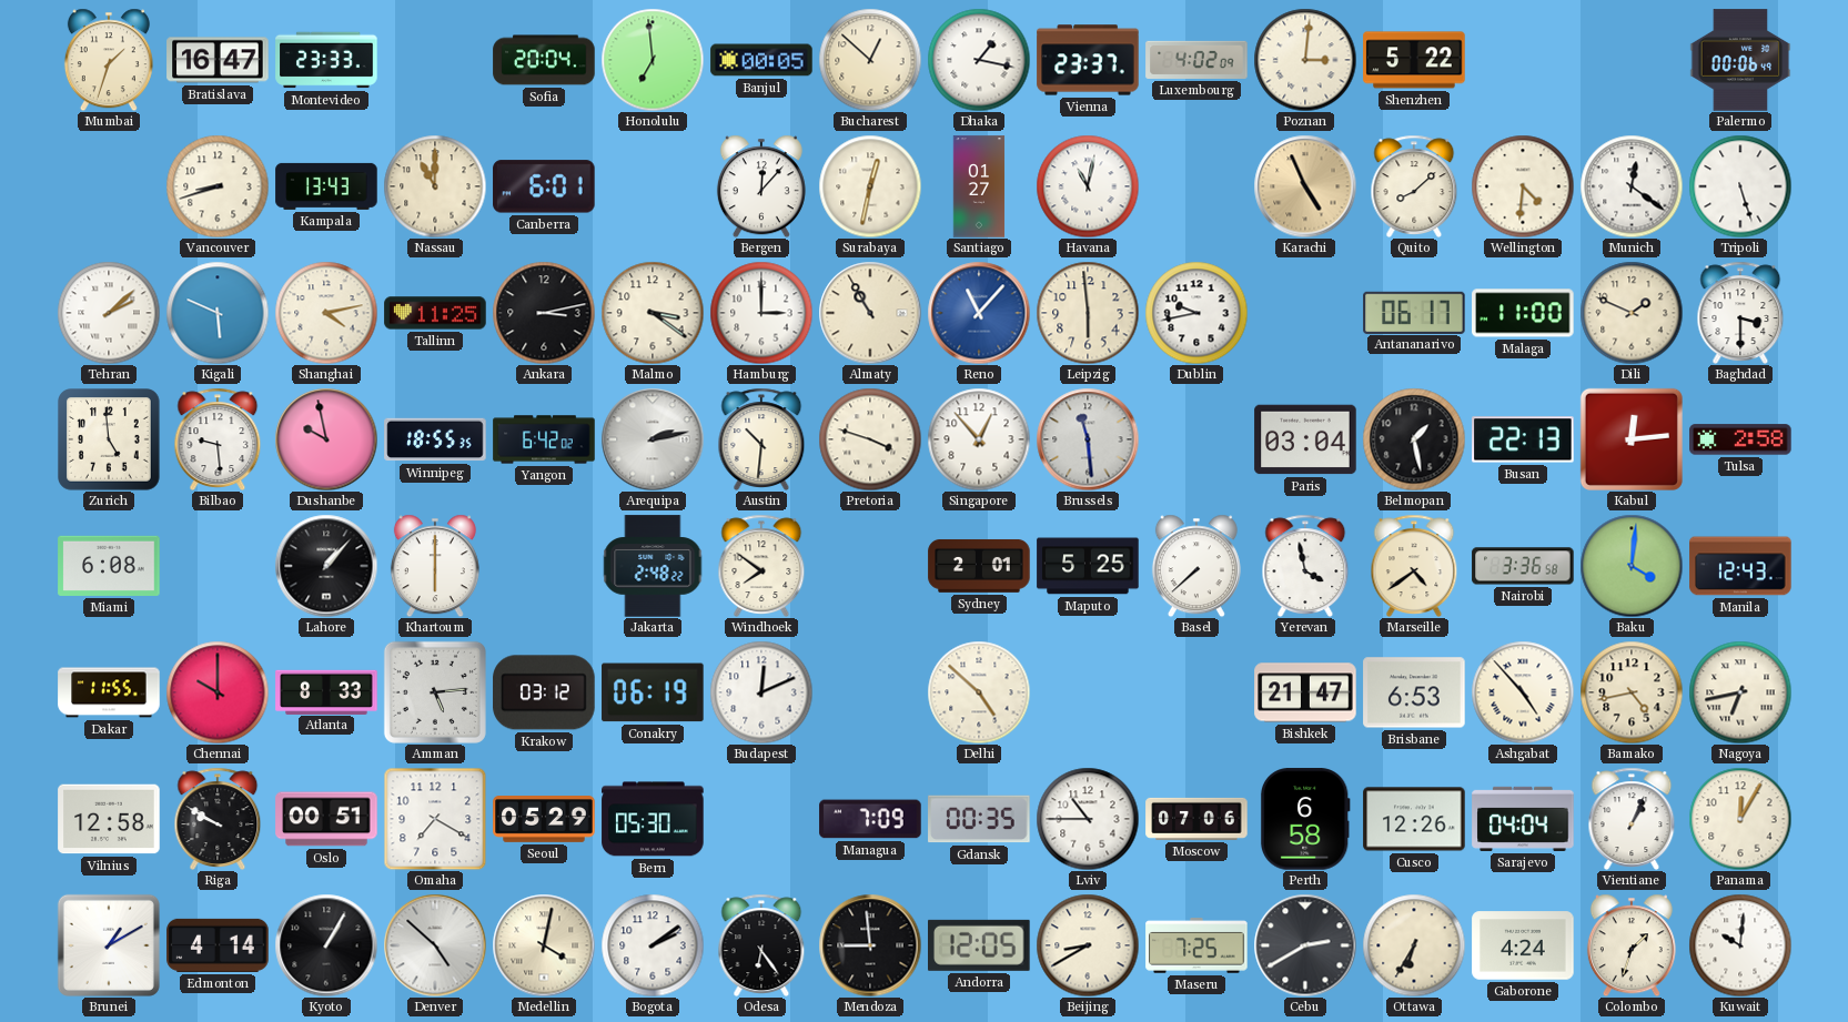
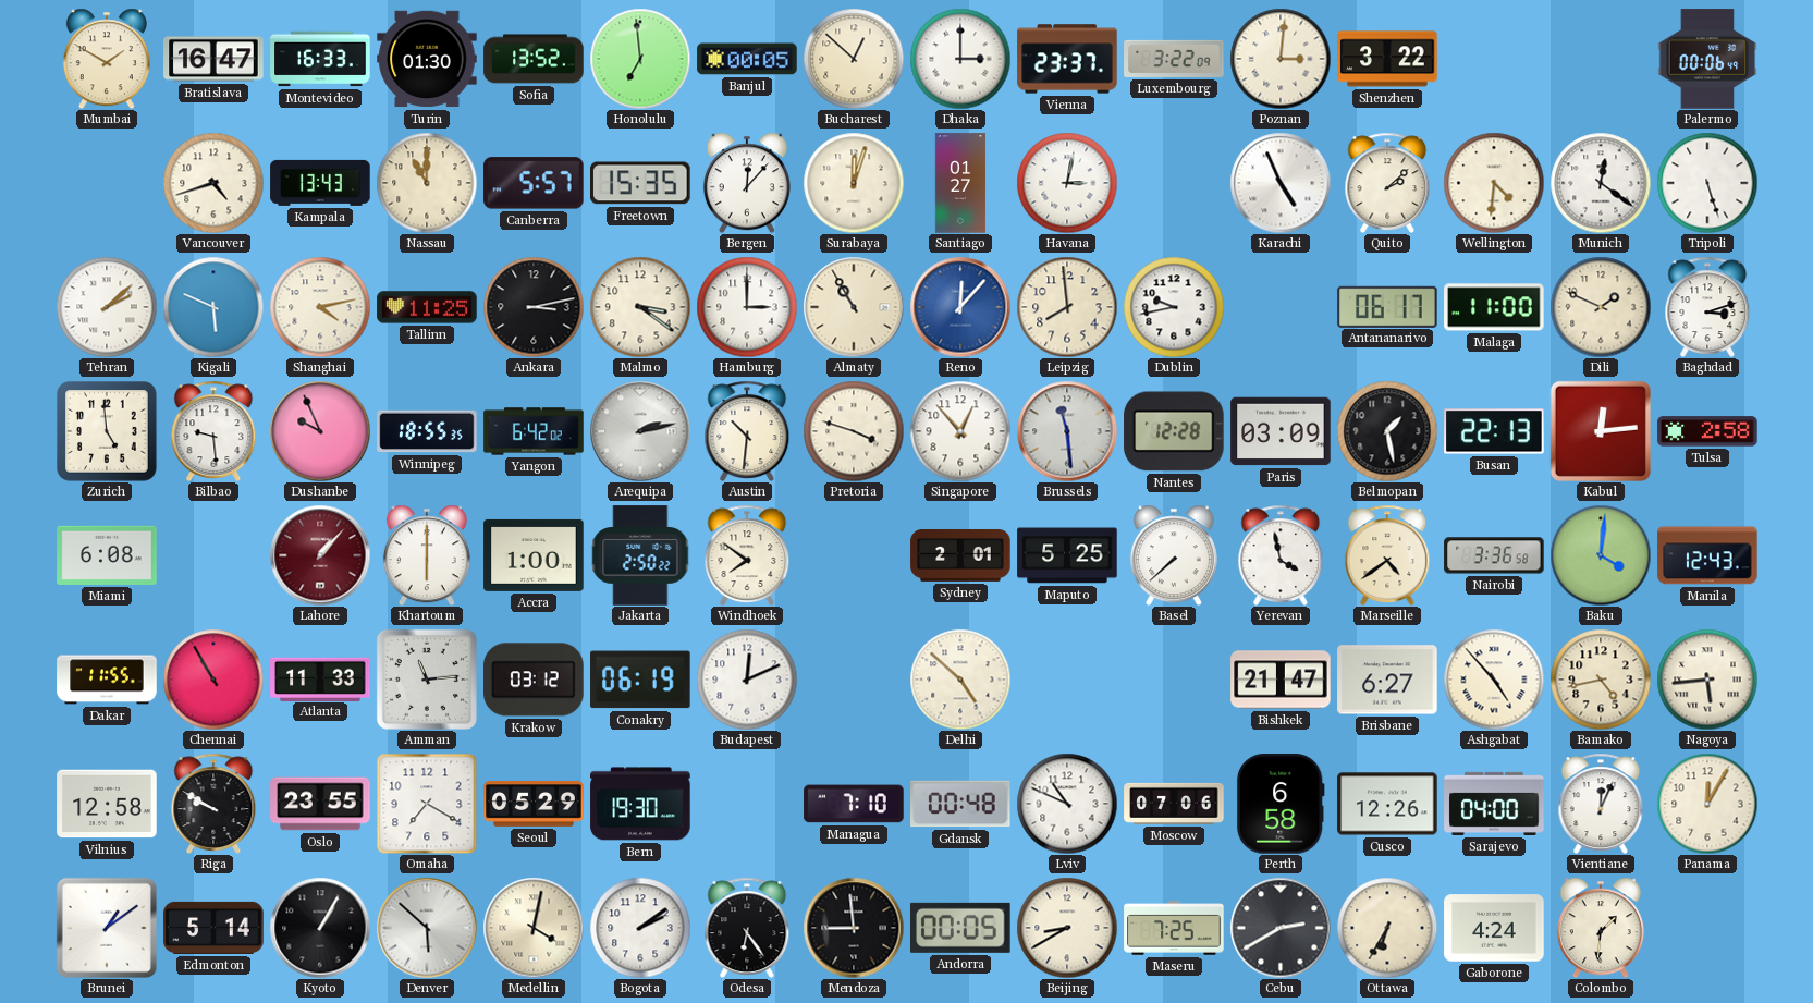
Mumbai: 1:33 -> 1:50
Montevideo: 23:33 -> 16:33
Turin: none -> 01:30
Sofia: 20:04 -> 13:52
Dhaka: 1:17 -> 3:00
Luxembourg: 4:02 -> 3:22
Shenzhen: 5:22 -> 3:22
Vancouver: 8:42 -> 4:42
Canberra: 6:01 -> 5:57
Freetown: none -> 15:35
Surabaya: 12:32 -> 12:03
Havana: 11:02 -> 3:02
Karachi dial: champagne -> white
Quito: 8:08 -> 2:08
Reno: 11:07 -> 12:07
Leipzig: 5:59 -> 7:59
Baghdad: 3:30 -> 3:12
Dushanbe: 9:58 -> 9:56
Nantes: none -> 12:28
Paris: 03:04 -> 03:09
Lahore dial: black -> burgundy
Accra: none -> 1:00
Jakarta: 2:48 -> 2:50
Chennai: 10:00 -> 10:55
Atlanta: 8:33 -> 11:33
Amman: 5:14 -> 11:14
Brisbane: 6:53 -> 6:27
Nagoya: 6:43 -> 5:44
Oslo: 00:51 -> 23:55
Bern: 05:30 -> 19:30
Managua: 7:09 -> 7:10
Gdansk: 00:35 -> 00:48
Lviv: 10:45 -> 10:49
Sarajevo: 04:04 -> 04:00
Vientiane: 1:04 -> 12:04
Brunei: 1:10 -> 1:09
Edmonton: 4:14 -> 5:14
Denver: 4:52 -> 5:52
Andorra: 12:05 -> 00:05
Colombo: 1:33 -> 1:31
Kuwait: 10:01 -> none
